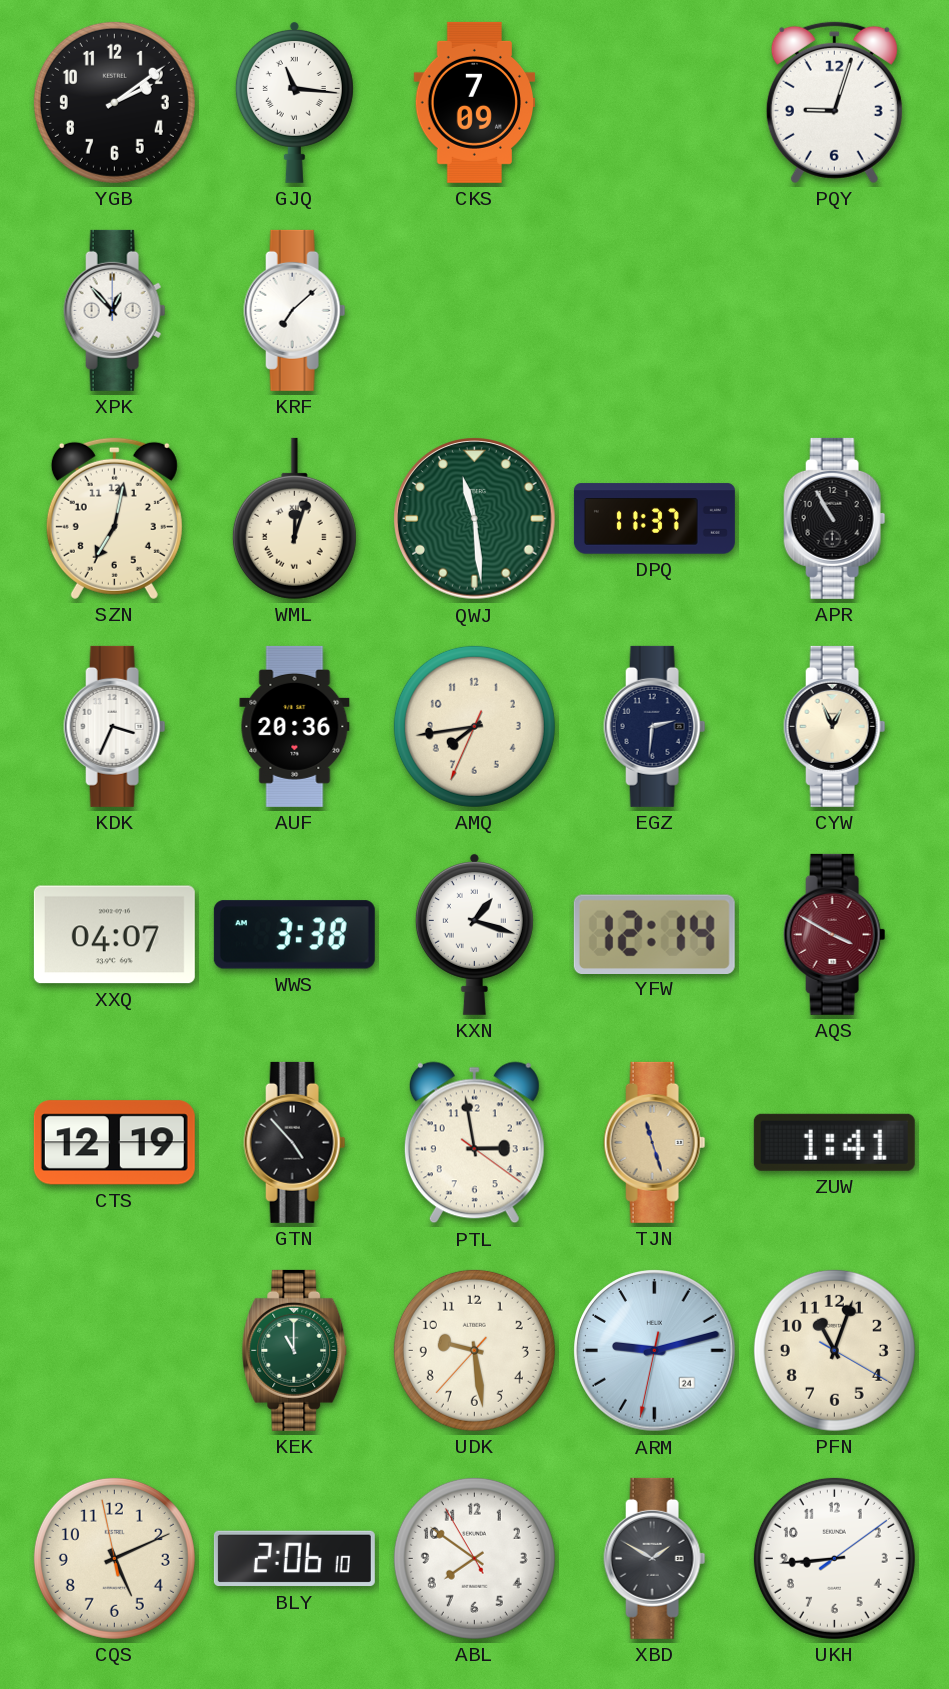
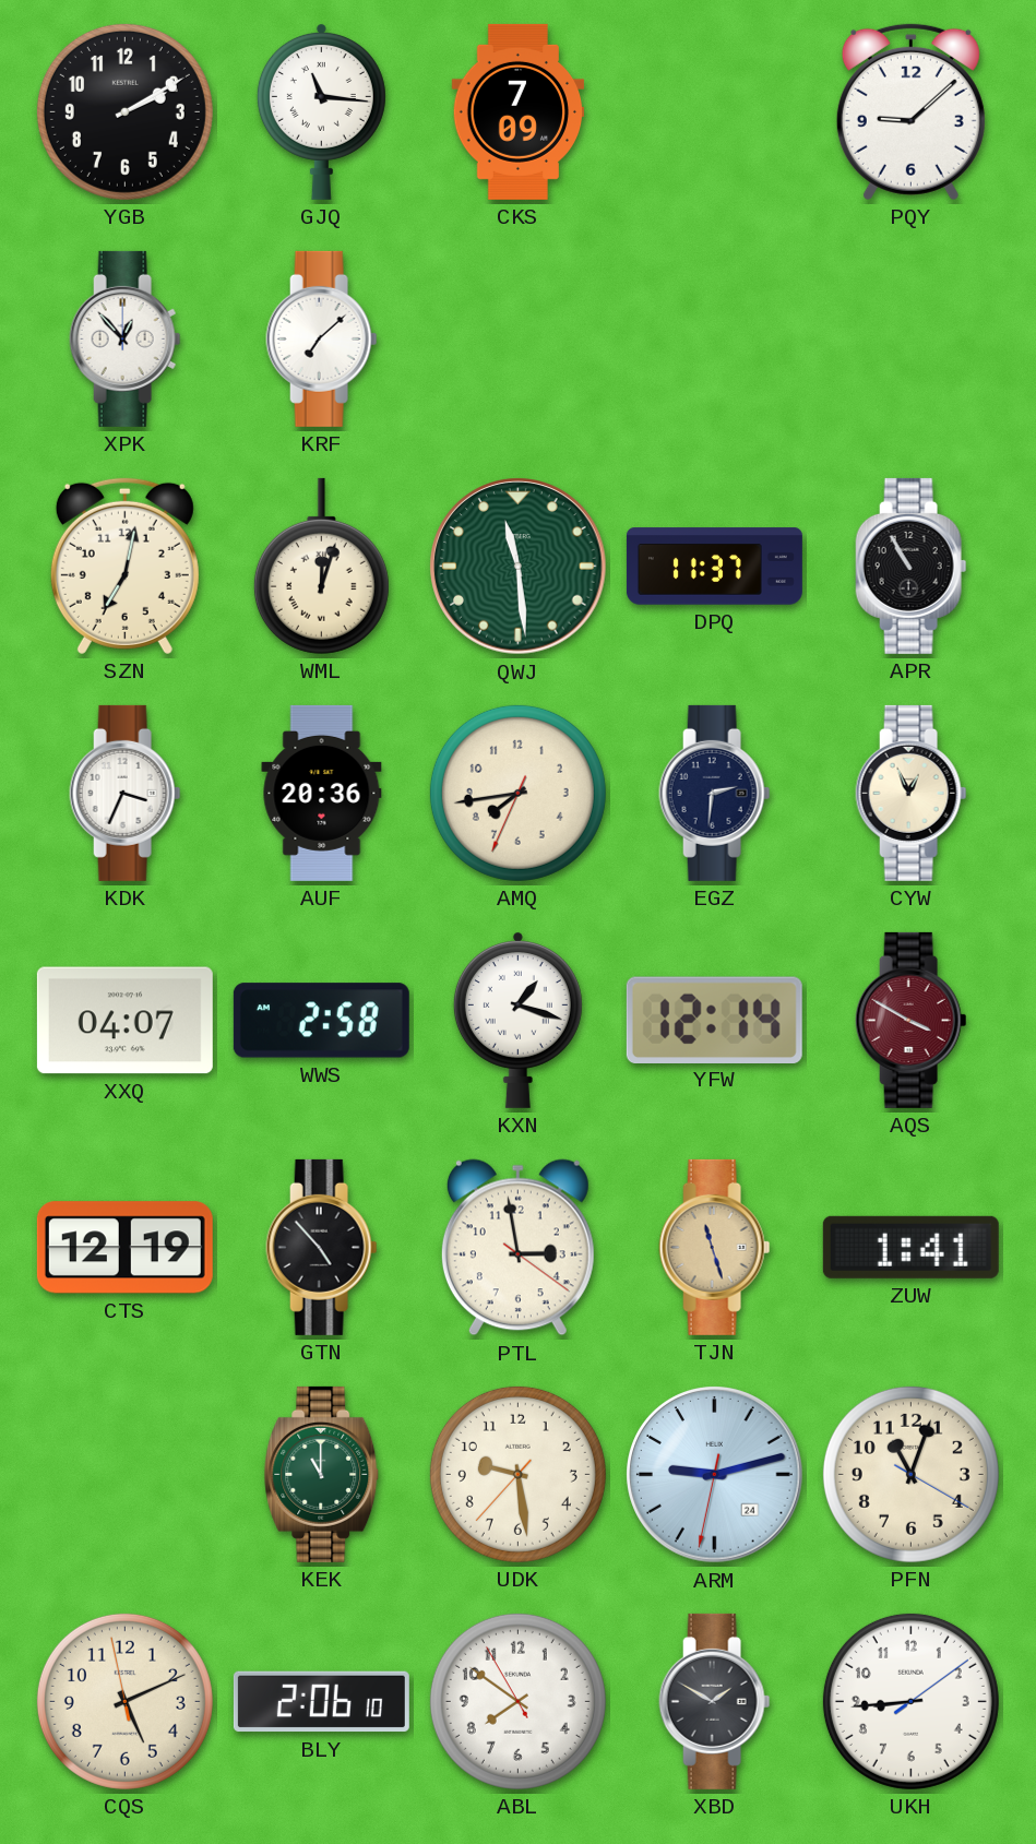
YGB: 2:09 -> 2:10
PQY: 9:03 -> 9:08
WWS: 3:38 -> 2:58
